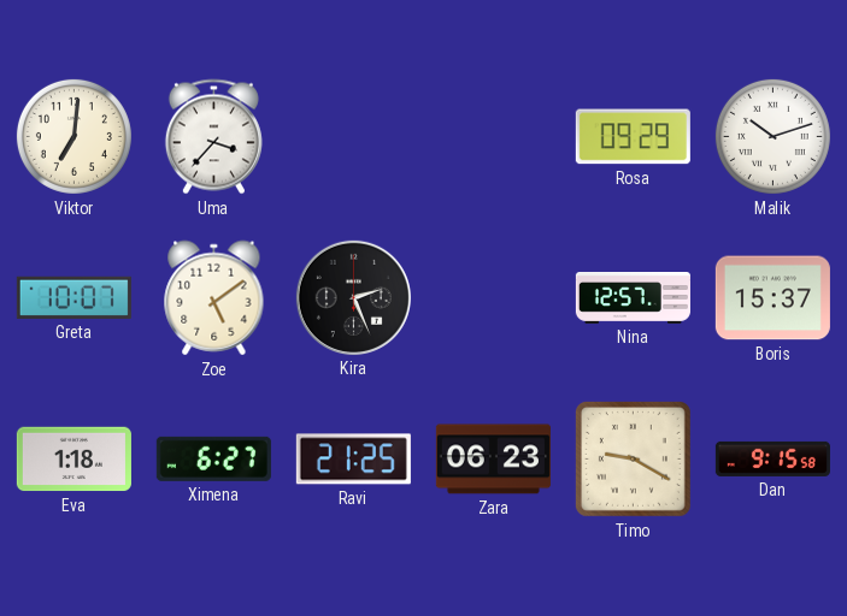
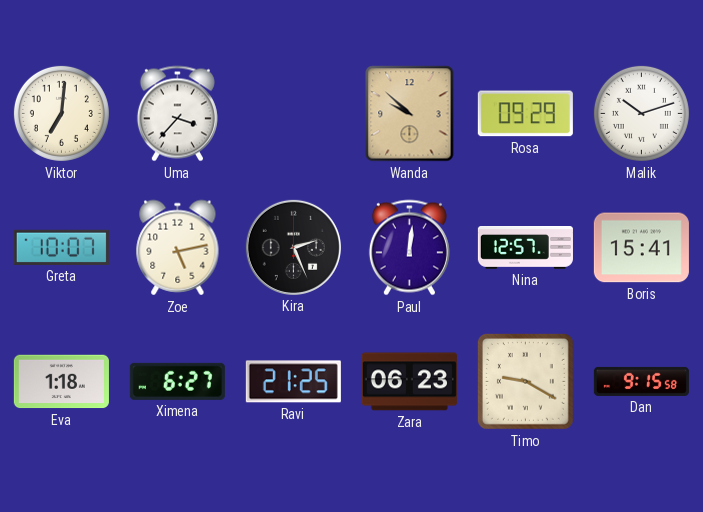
Wanda: none -> 9:52
Zoe: 5:09 -> 5:13
Paul: none -> 12:01
Boris: 15:37 -> 15:41
